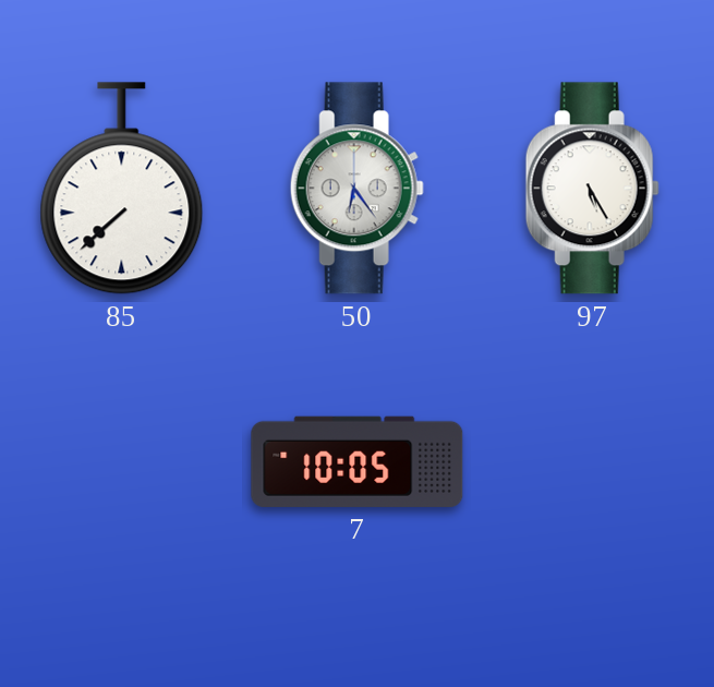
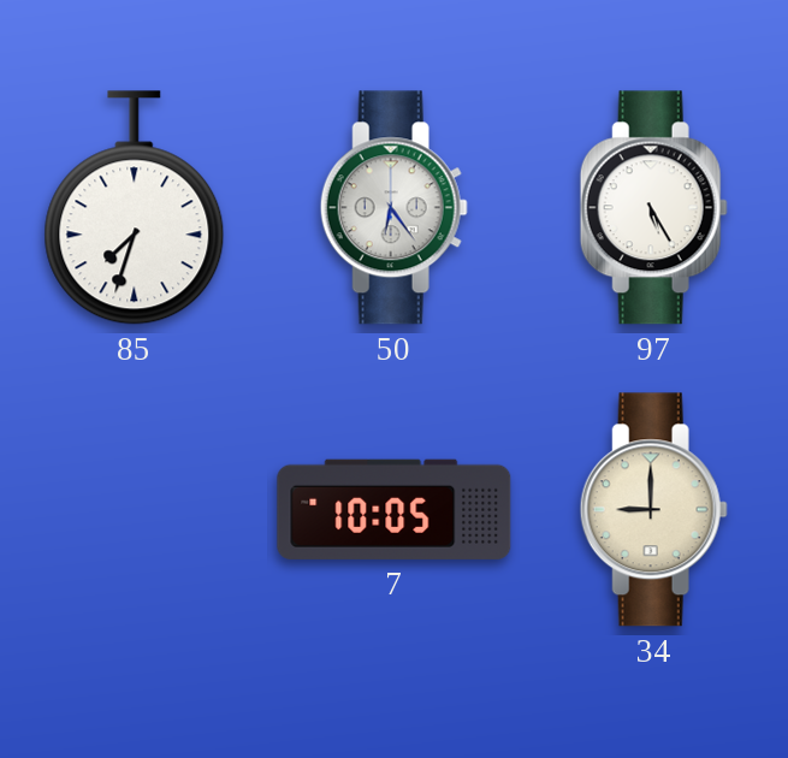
85: 7:38 -> 7:33
34: none -> 9:00
